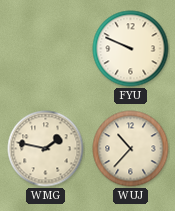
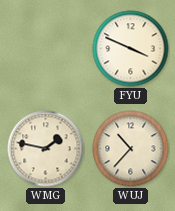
FYU: 9:49 -> 3:49
